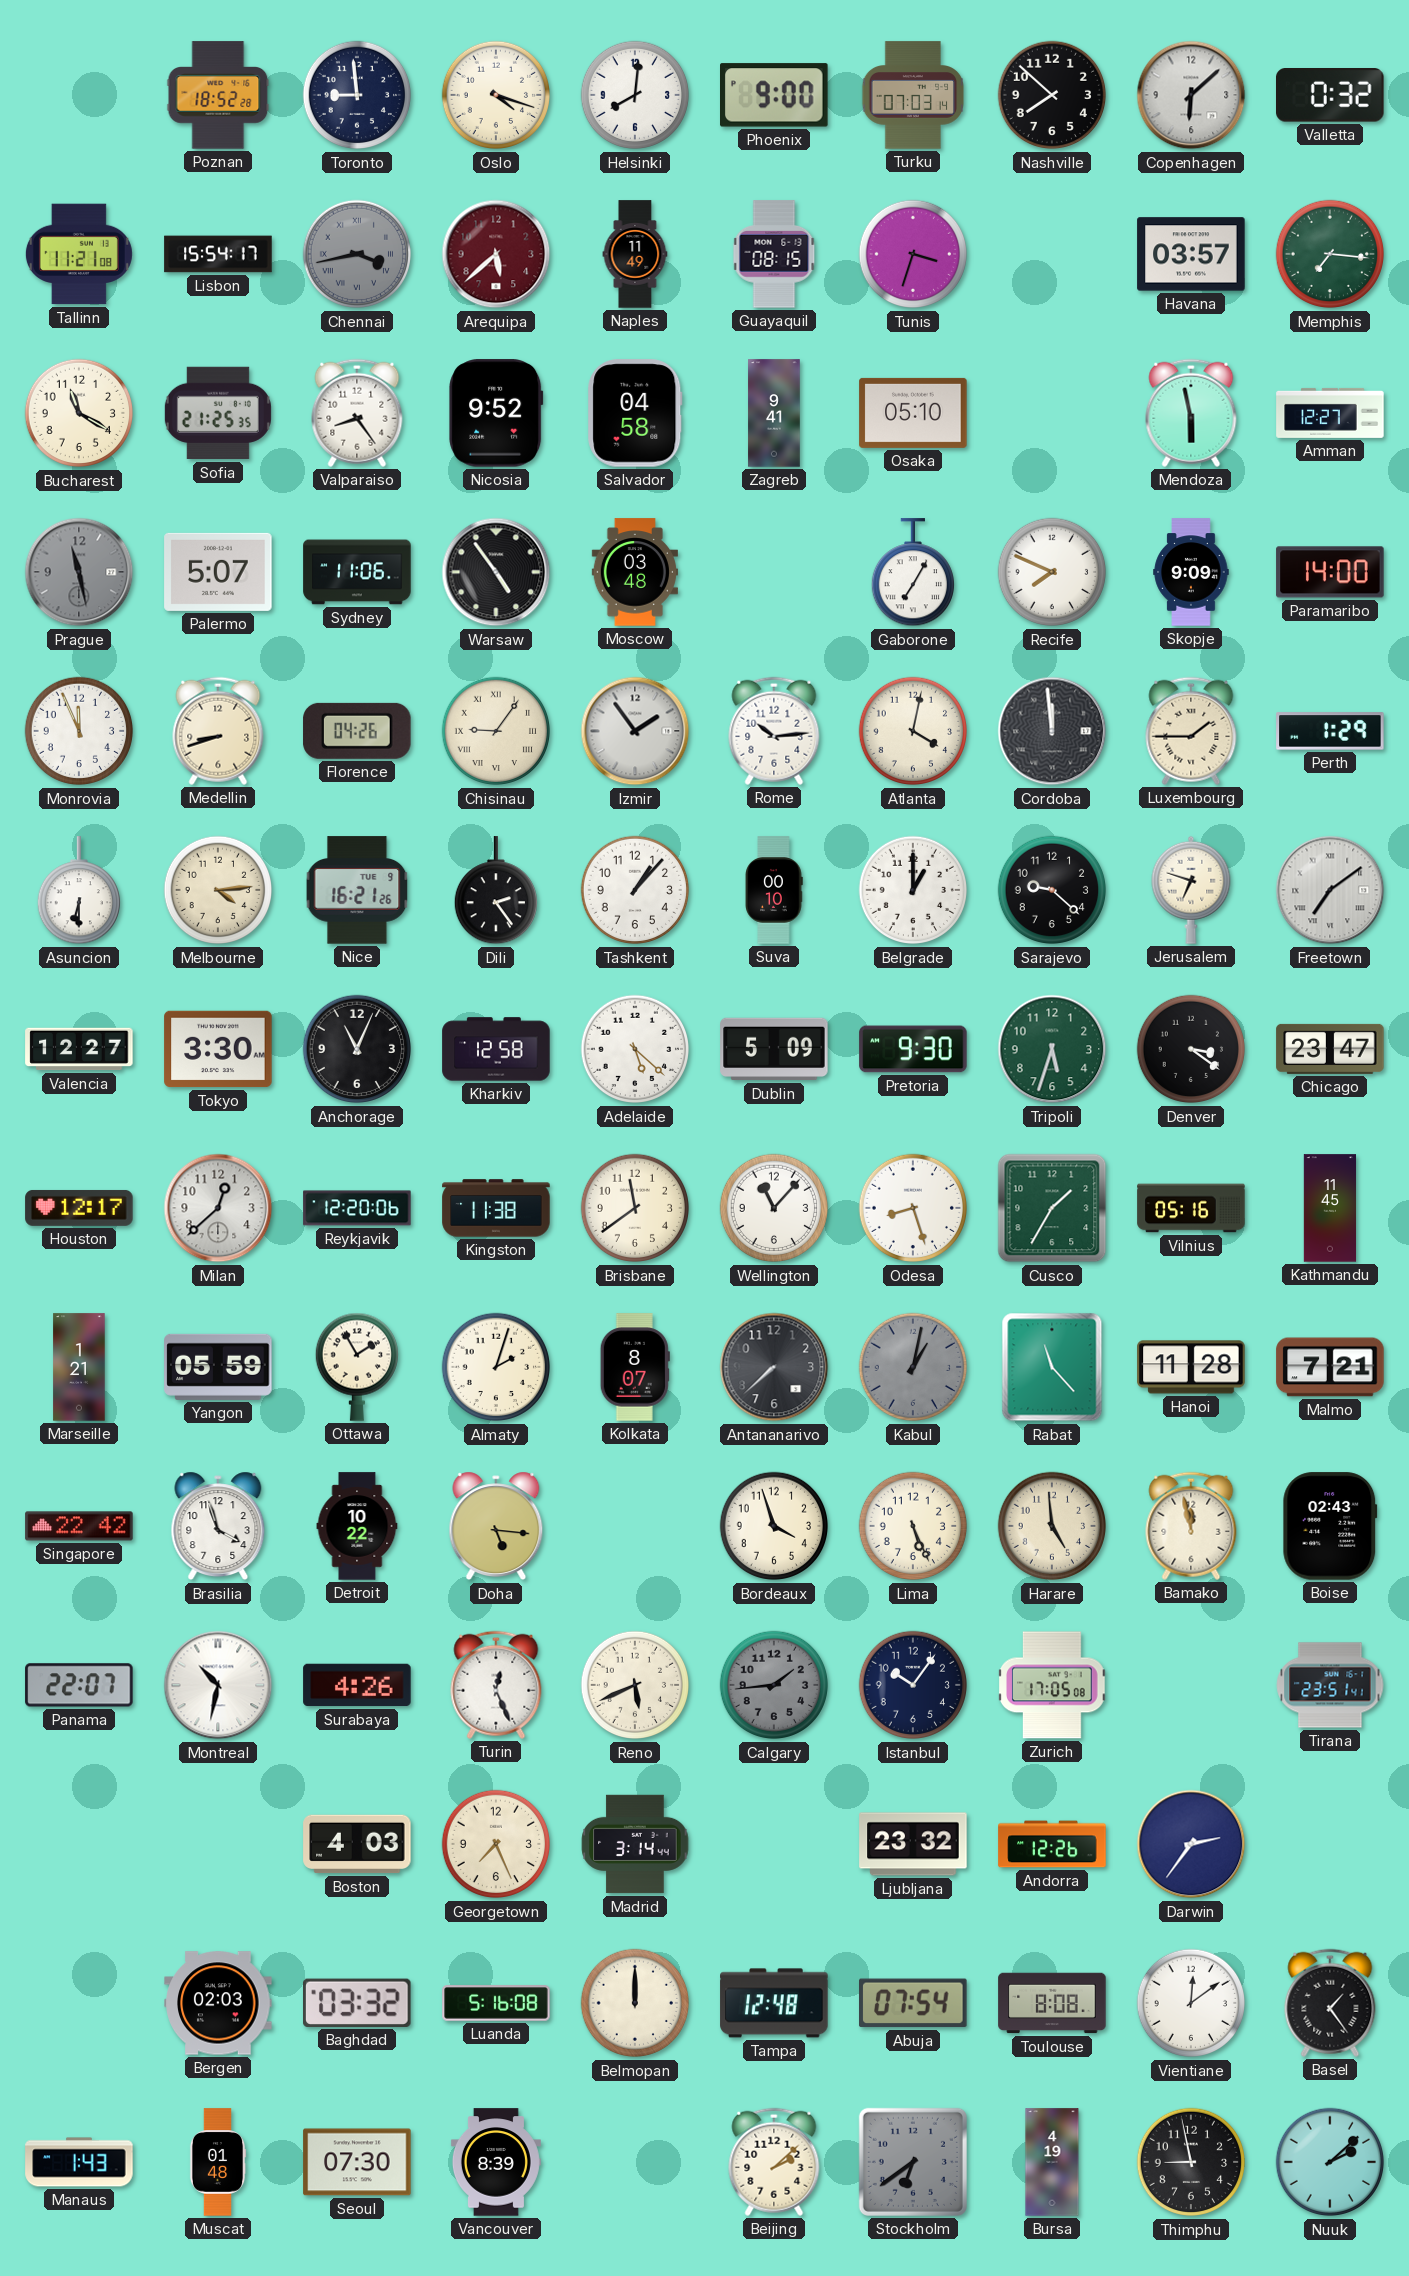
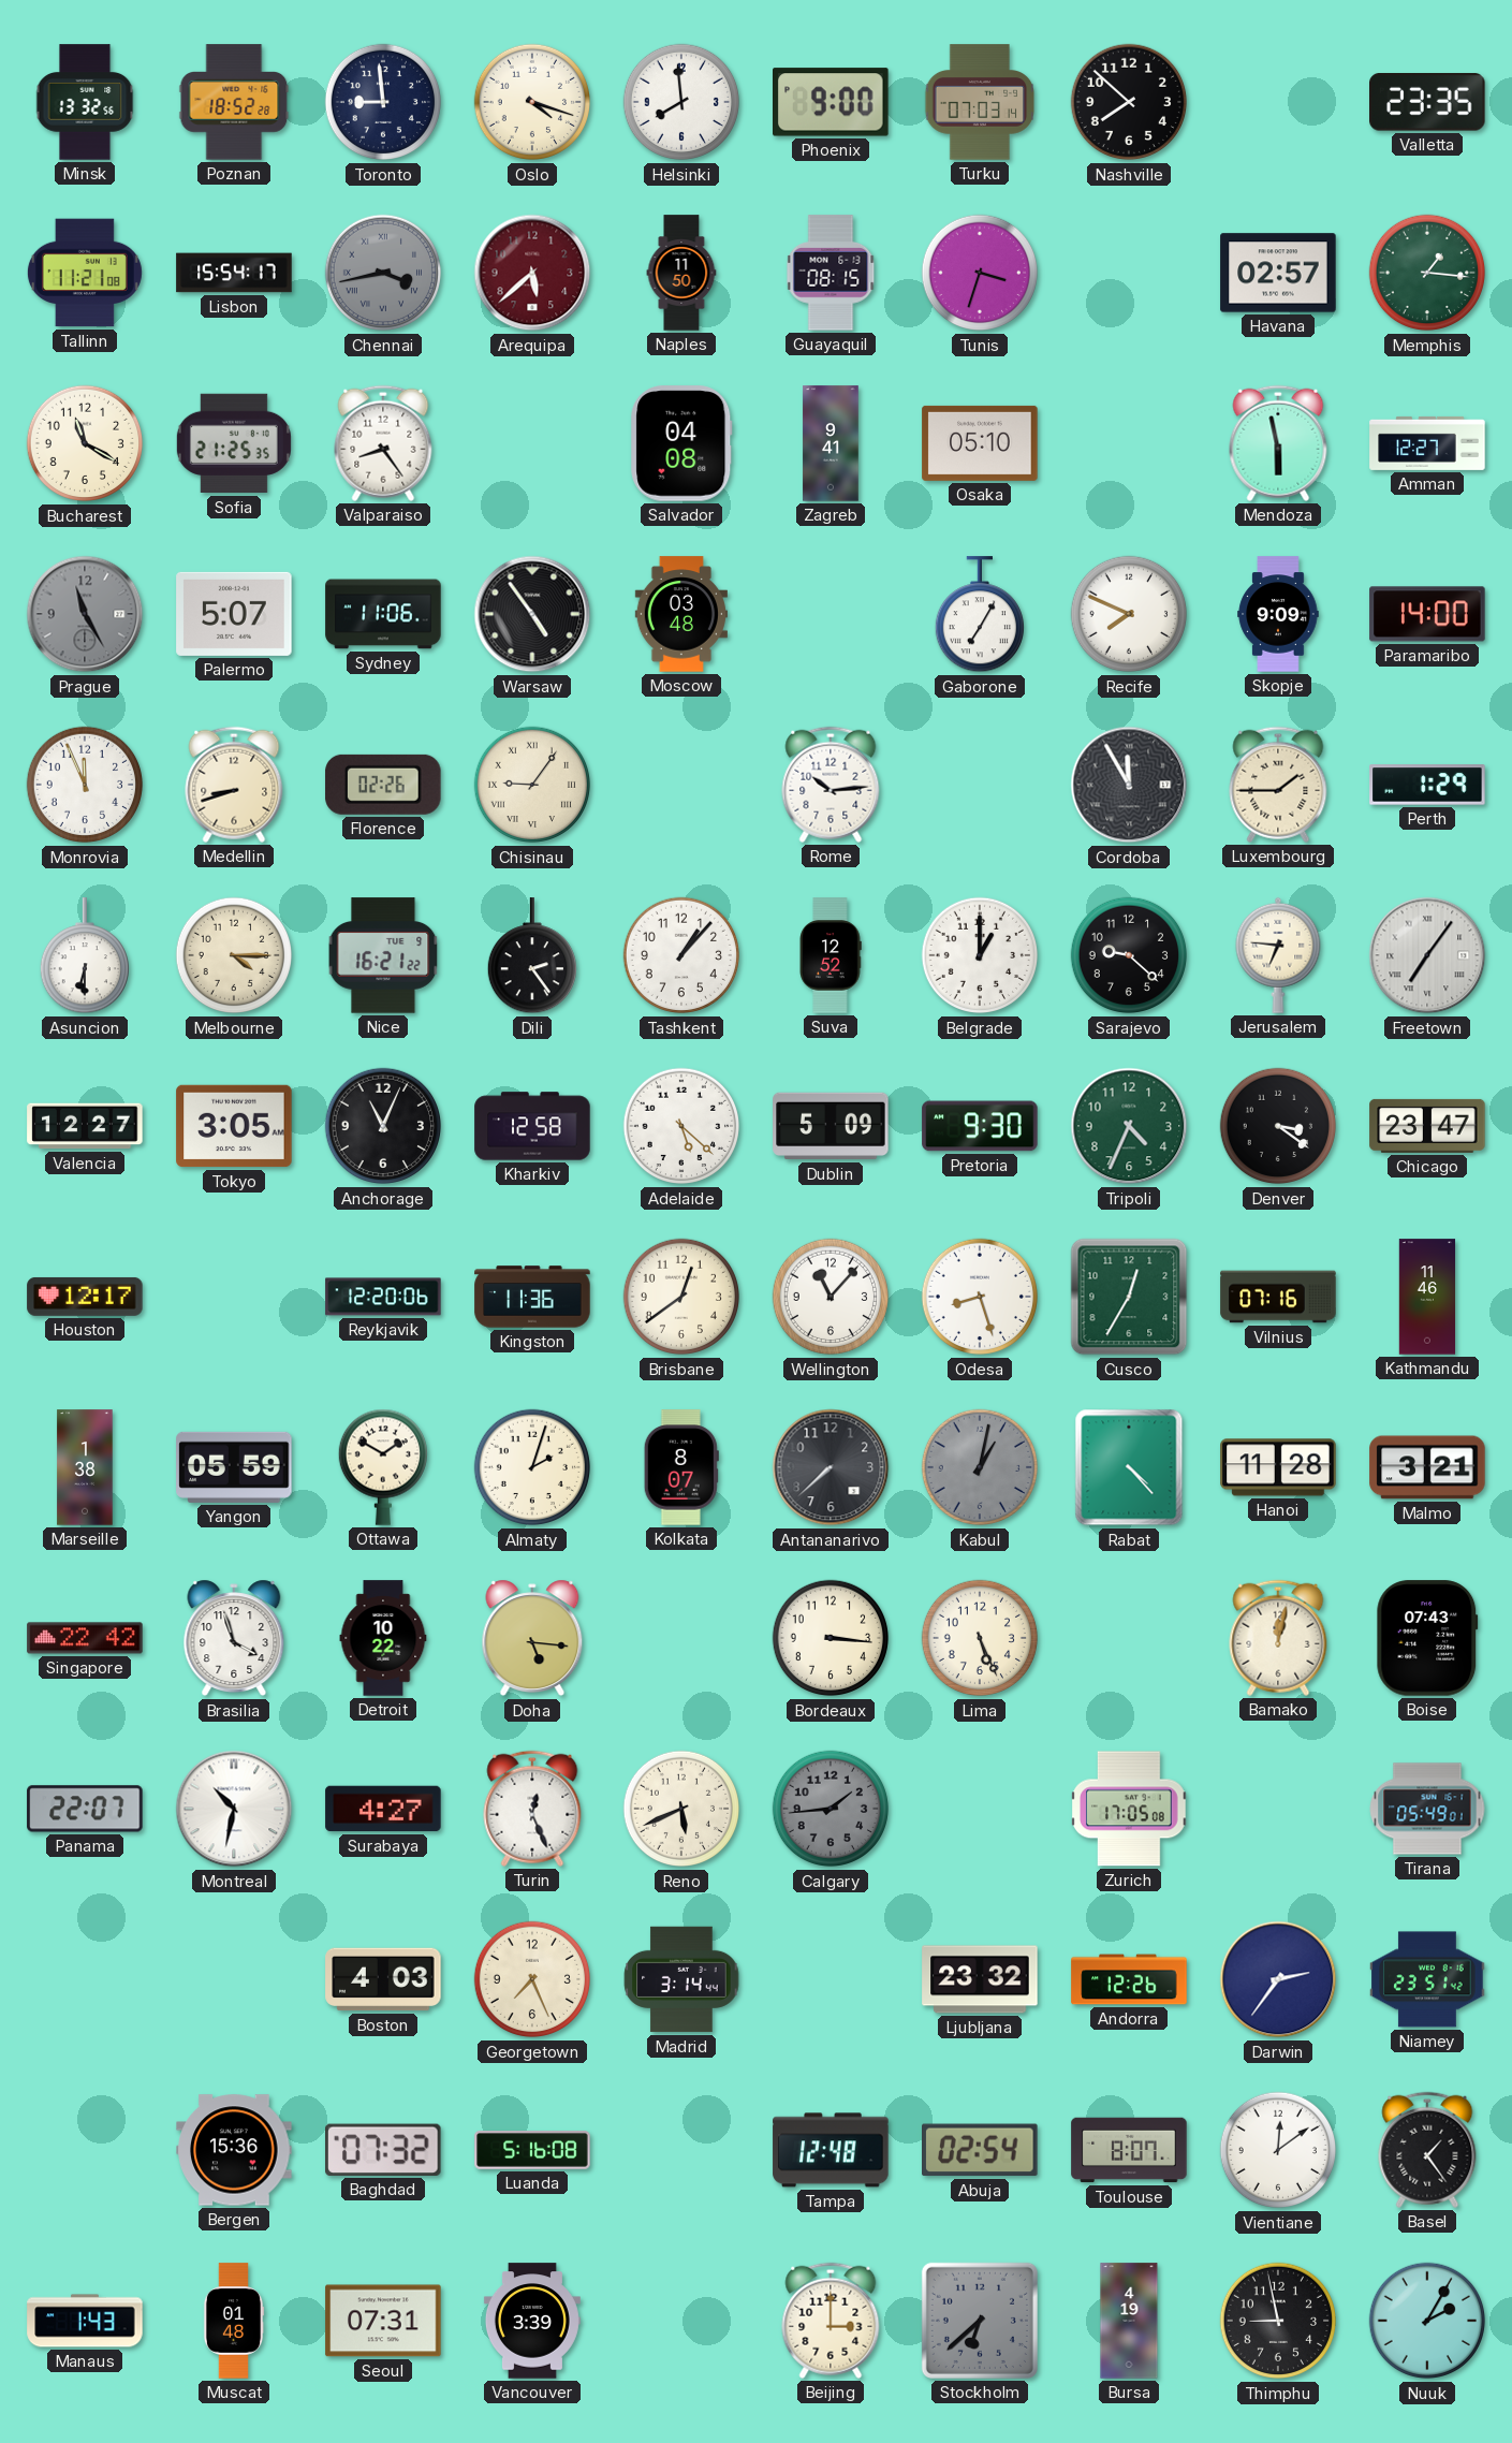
Minsk: none -> 13:32
Helsinki: 8:01 -> 7:59
Copenhagen: 6:08 -> none
Valletta: 0:32 -> 23:35
Naples: 11:49 -> 11:50
Havana: 03:57 -> 02:57
Memphis: 7:16 -> 1:16
Nicosia: 9:52 -> none
Salvador: 04:58 -> 04:08
Prague: 11:28 -> 11:25
Florence: 04:26 -> 02:26
Izmir: 1:54 -> none
Atlanta: 4:02 -> none
Cordoba: 11:59 -> 11:55
Melbourne: 4:14 -> 4:15
Nice: 16:21:26 -> 16:21:22
Suva: 00:10 -> 12:52
Jerusalem: 6:48 -> 6:46
Freetown: 7:09 -> 7:06
Tokyo: 3:30 -> 3:05
Tripoli: 5:33 -> 4:34
Milan: 12:38 -> none
Kingston: 11:38 -> 11:36
Brisbane: 11:39 -> 12:39
Cusco: 1:35 -> 12:35
Vilnius: 05:16 -> 07:16
Kathmandu: 11:45 -> 11:46
Marseille: 1:21 -> 1:38
Ottawa: 1:55 -> 1:50
Rabat: 11:23 -> 4:23
Malmo: 7:21 -> 3:21
Bordeaux: 3:57 -> 3:16
Harare: 4:59 -> none
Bamako: 11:58 -> 12:02
Boise: 02:43 -> 07:43
Surabaya: 4:26 -> 4:27
Istanbul: 10:06 -> none
Tirana: 23:51 -> 05:49
Niamey: none -> 23:51
Bergen: 02:03 -> 15:36
Baghdad: 03:32 -> 07:32
Belmopan: 12:00 -> none
Abuja: 07:54 -> 02:54
Toulouse: 8:08 -> 8:07
Seoul: 07:30 -> 07:31
Vancouver: 8:39 -> 3:39
Beijing: 2:08 -> 3:00
Stockholm: 6:39 -> 6:38
Nuuk: 2:08 -> 2:05
